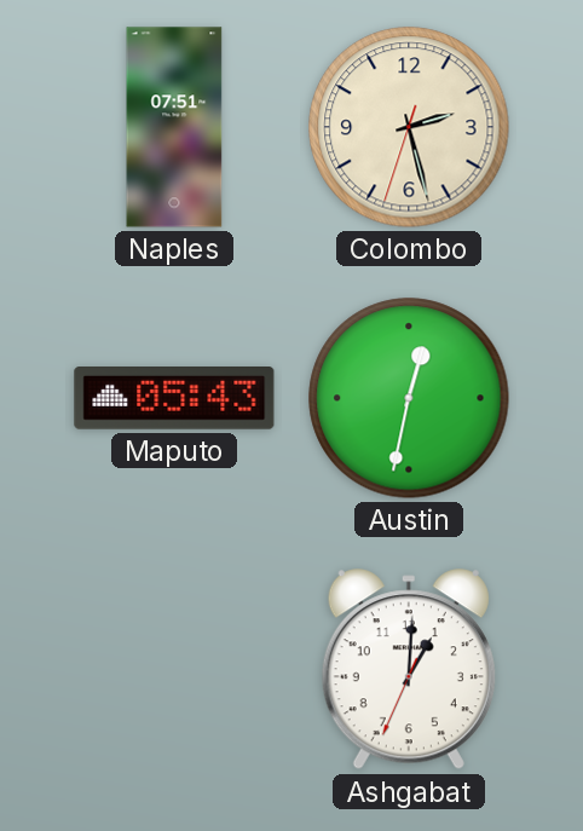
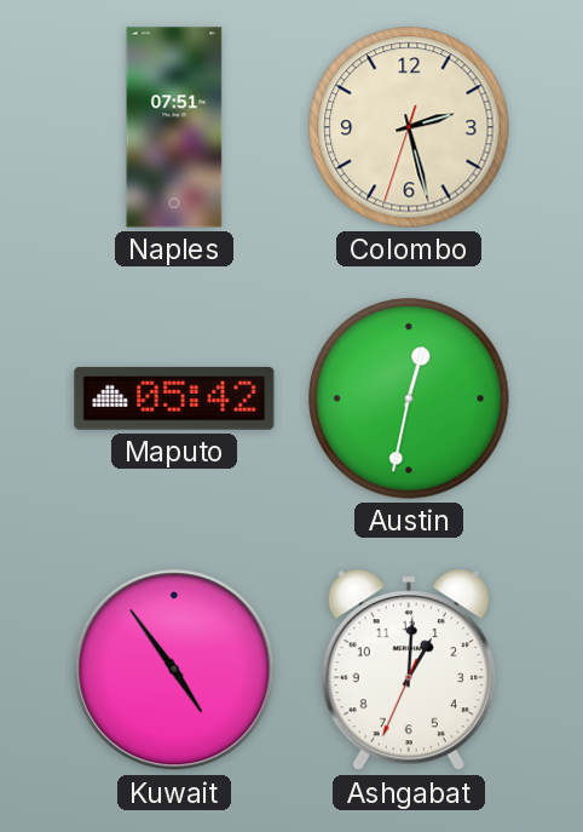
Maputo: 05:43 -> 05:42
Kuwait: none -> 4:54
